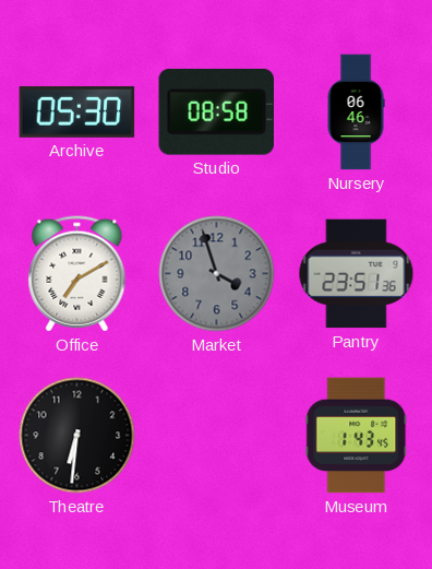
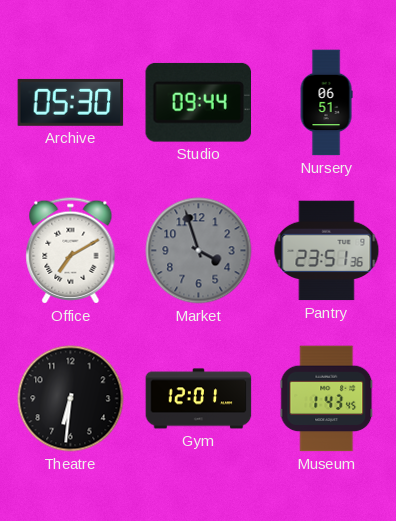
Studio: 08:58 -> 09:44
Nursery: 06:46 -> 06:51
Gym: none -> 12:01
